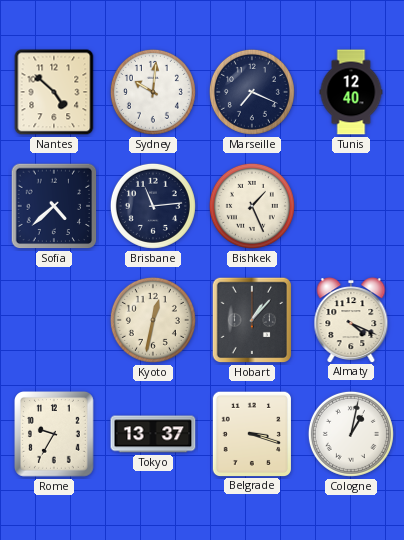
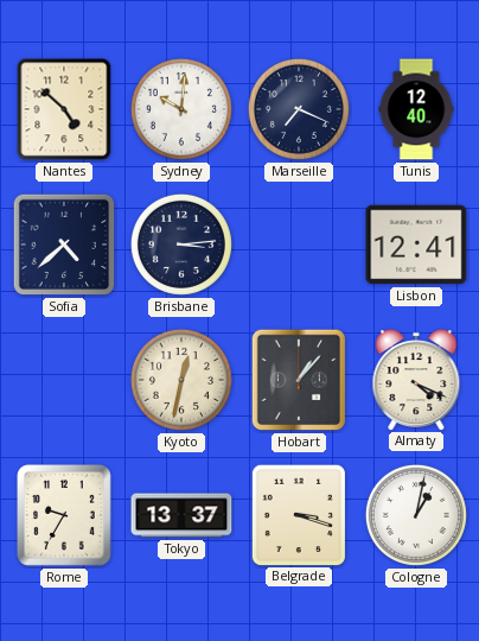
Brisbane: 11:14 -> 3:14
Bishkek: 1:26 -> none
Lisbon: none -> 12:41
